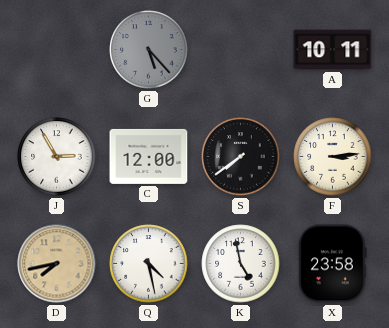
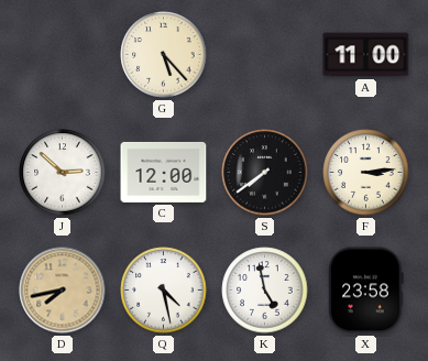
G dial: grey -> cream
A: 10:11 -> 11:00
J: 2:55 -> 2:52
